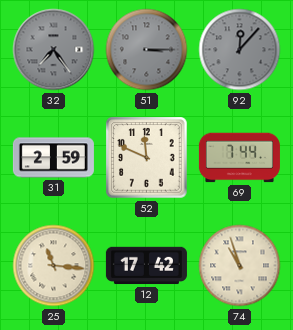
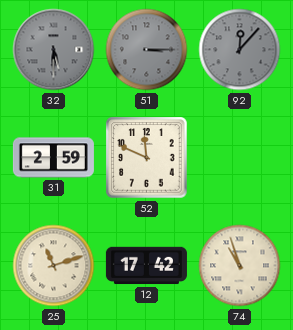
32: 7:24 -> 5:30
69: 7:44 -> none
25: 11:16 -> 11:12
